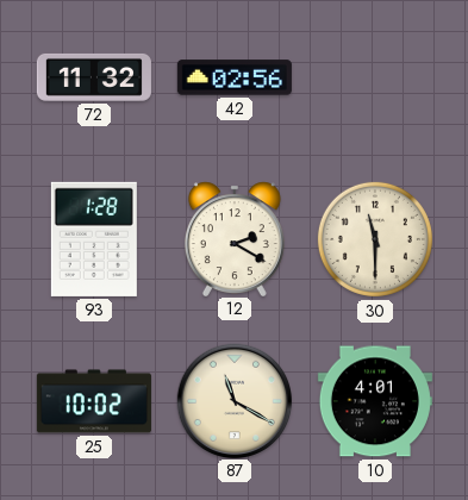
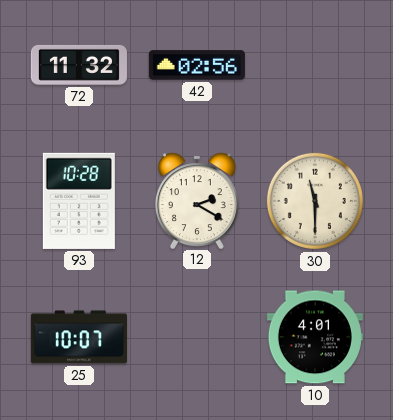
93: 1:28 -> 10:28
25: 10:02 -> 10:07
87: 11:20 -> none
